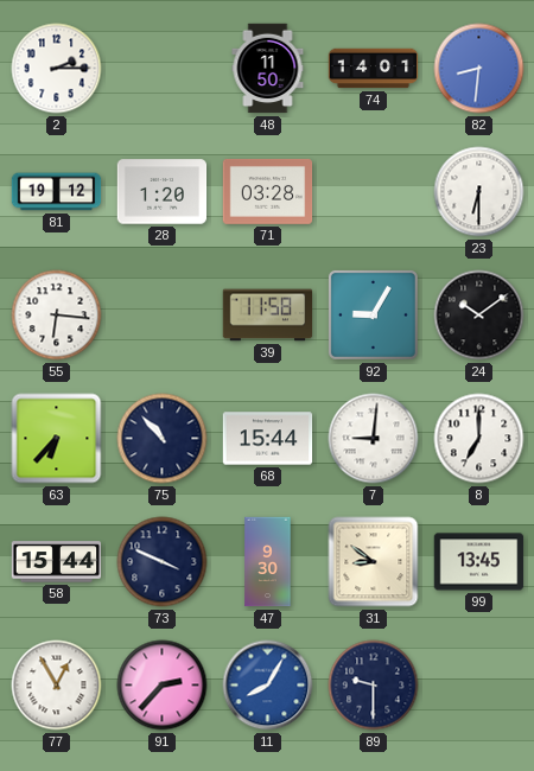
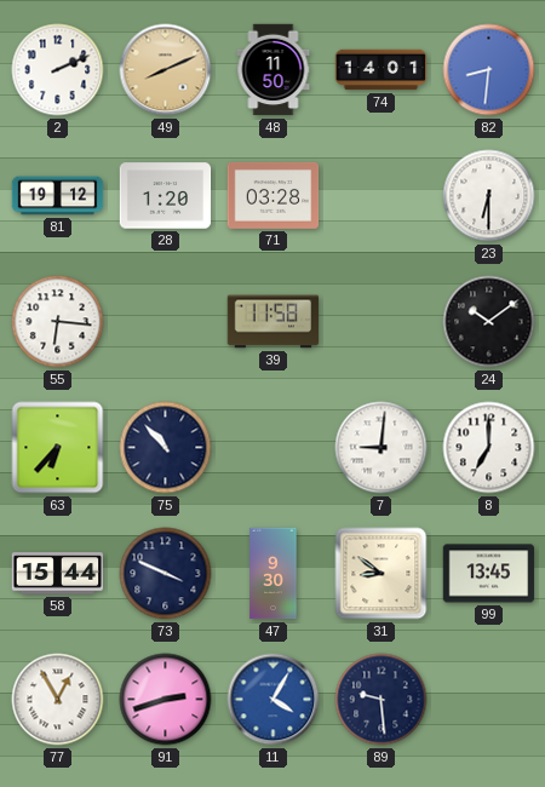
2: 2:15 -> 2:11
49: none -> 8:11
92: 9:05 -> none
68: 15:44 -> none
91: 2:37 -> 2:42
11: 8:05 -> 4:05
89: 9:30 -> 9:29
